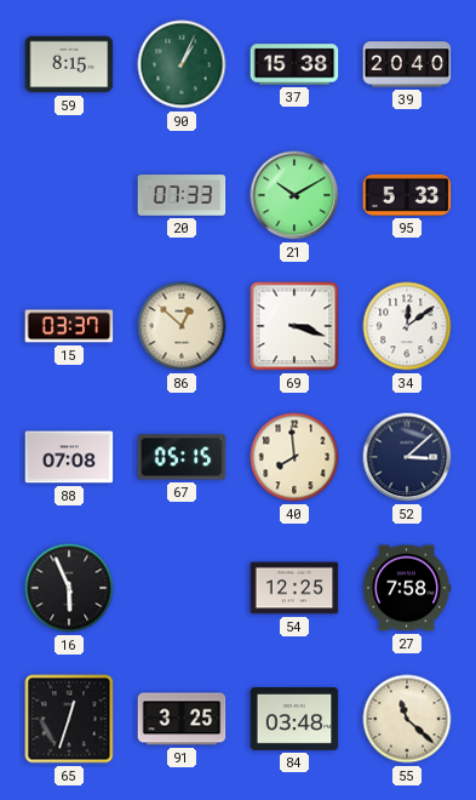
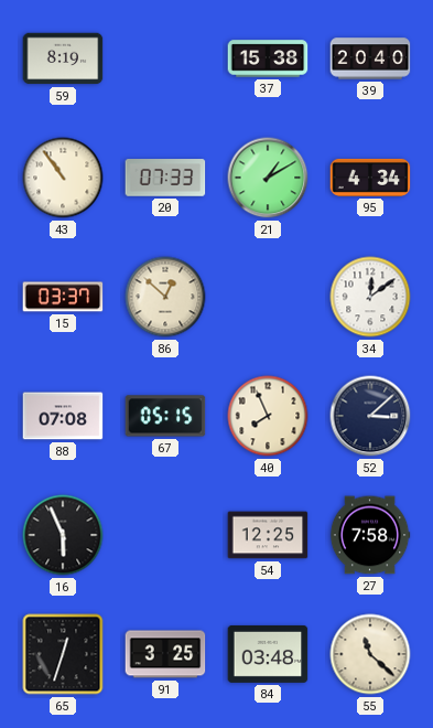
59: 8:15 -> 8:19
90: 1:04 -> none
43: none -> 10:54
21: 10:10 -> 1:10
95: 5:33 -> 4:34
69: 3:18 -> none
40: 7:59 -> 7:56
